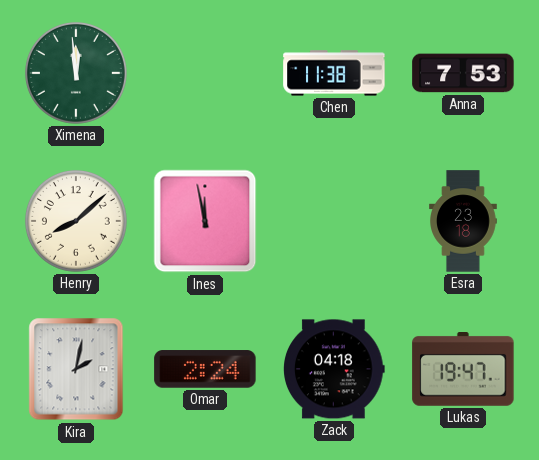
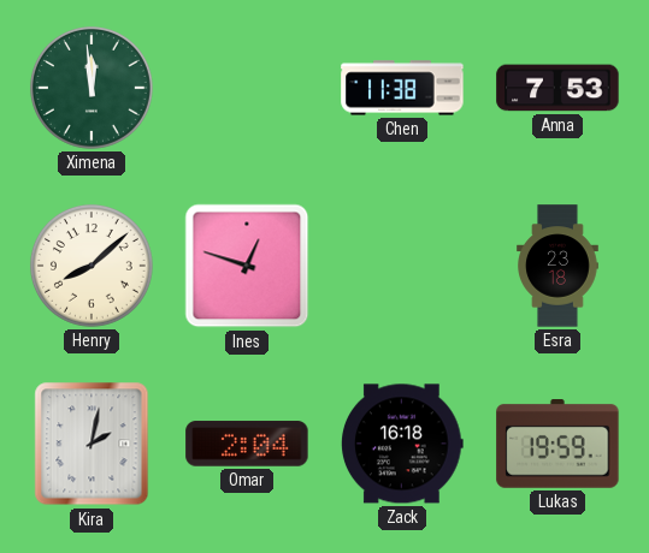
Ines: 11:58 -> 12:48
Omar: 2:24 -> 2:04
Zack: 04:18 -> 16:18
Lukas: 19:47 -> 19:59
